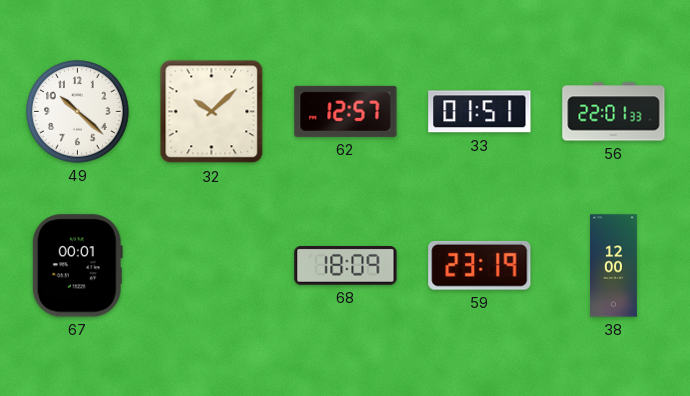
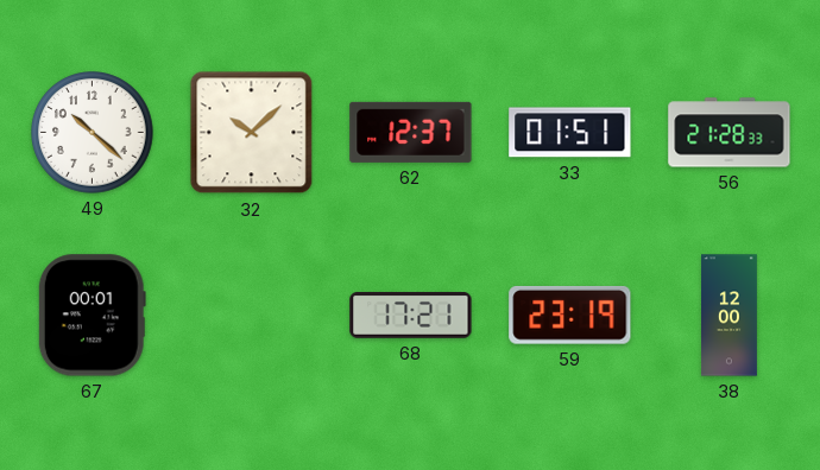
62: 12:57 -> 12:37
56: 22:01 -> 21:28
68: 18:09 -> 17:21
